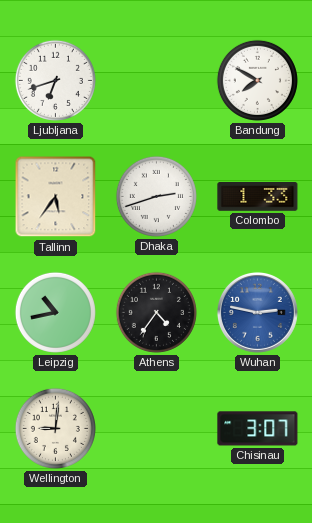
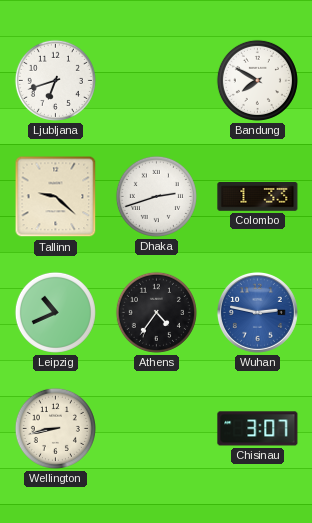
Tallinn: 5:36 -> 9:22
Leipzig: 10:43 -> 10:41
Wellington: 9:01 -> 8:43
